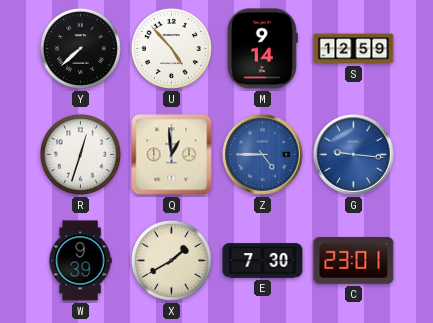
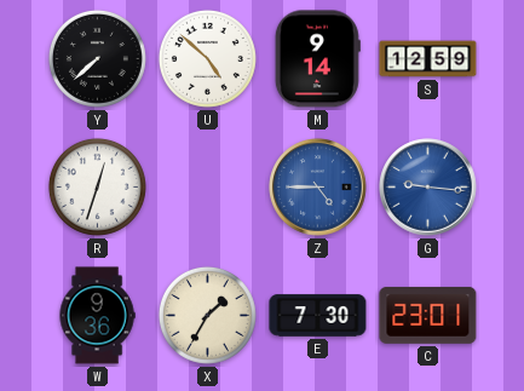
U: 4:53 -> 4:52
Q: 12:59 -> none
W: 9:39 -> 9:36
X: 1:40 -> 1:35
